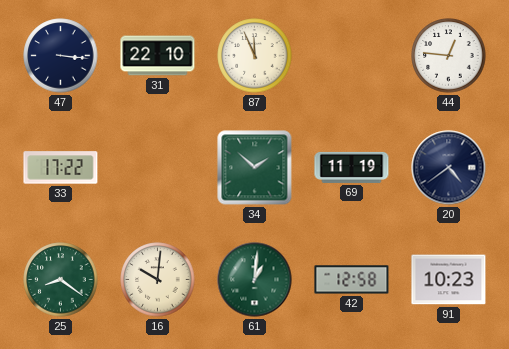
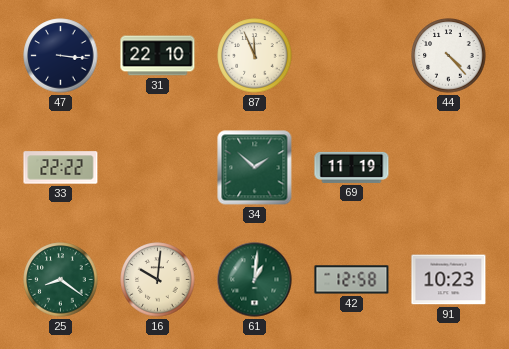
44: 12:46 -> 4:23
33: 17:22 -> 22:22
20: 4:39 -> none
